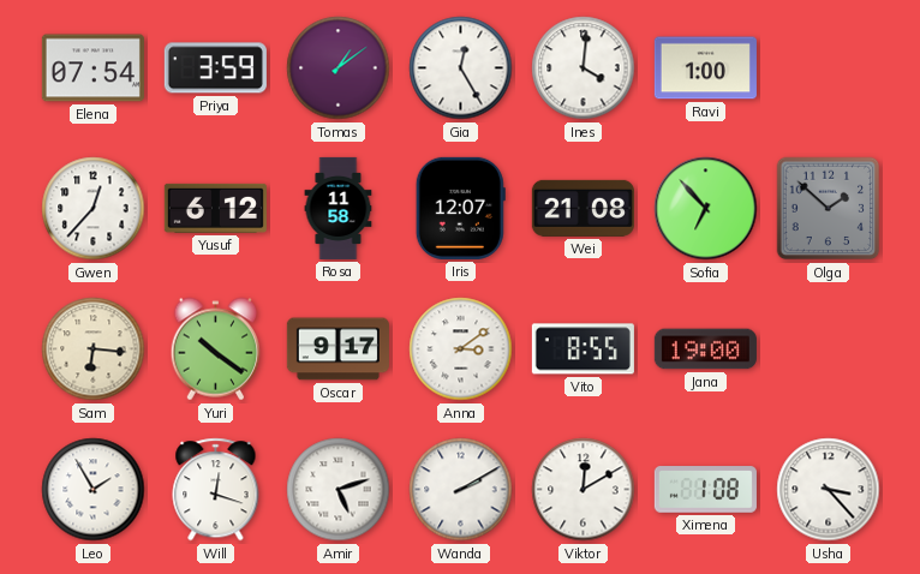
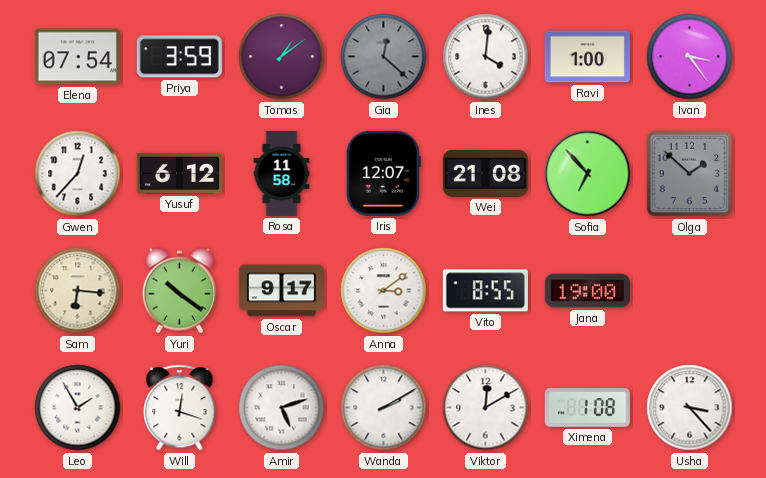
Gia: 12:25 -> 12:22
Gia dial: white -> grey
Ivan: none -> 3:24
